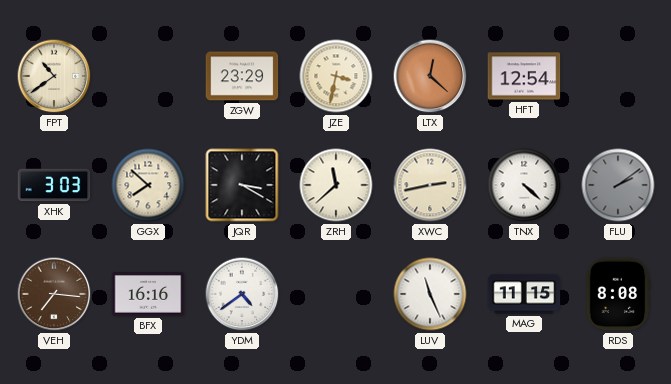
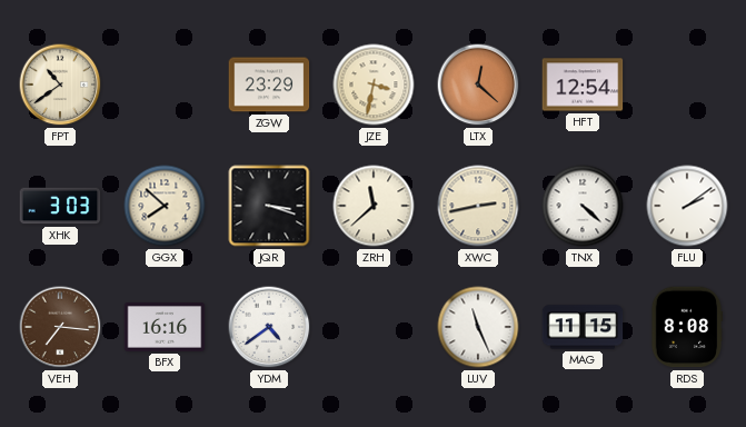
JQR: 3:20 -> 3:18
FLU dial: grey -> white
